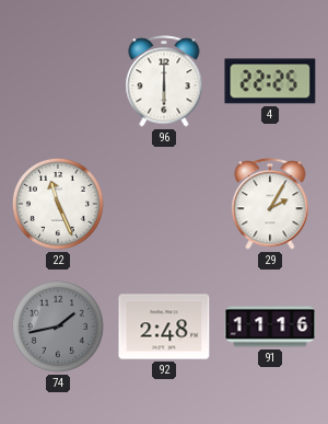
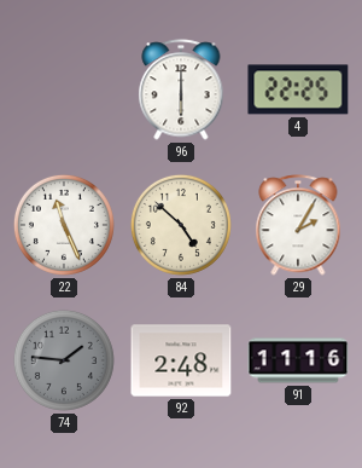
84: none -> 4:52
74: 1:43 -> 1:46
